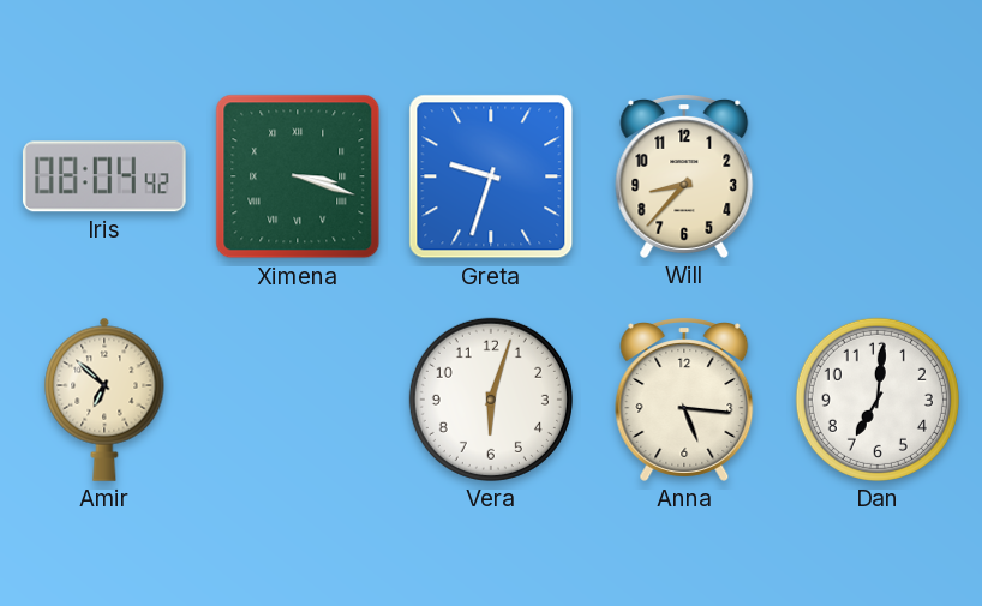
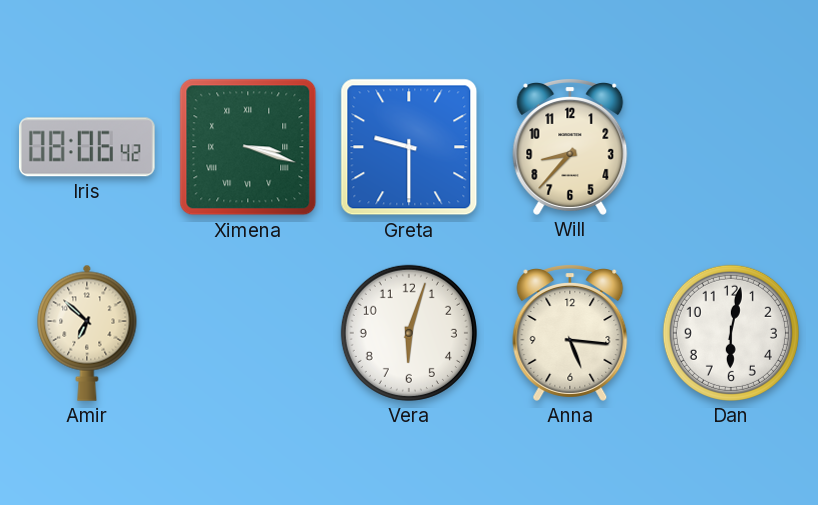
Iris: 08:04 -> 08:06
Greta: 9:33 -> 9:30
Dan: 7:01 -> 6:02
